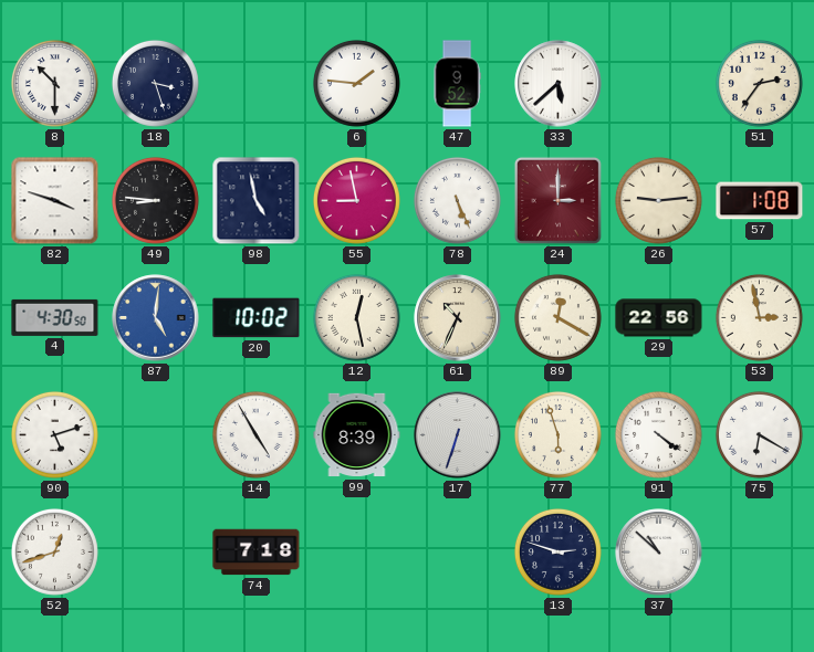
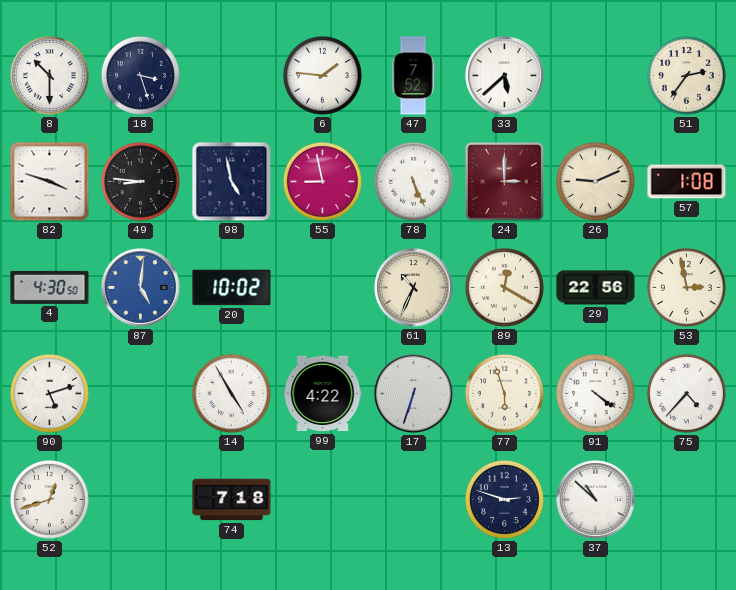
47: 9:52 -> 7:52
26: 9:14 -> 9:11
12: 12:28 -> none
99: 8:39 -> 4:22
75: 6:20 -> 4:37
